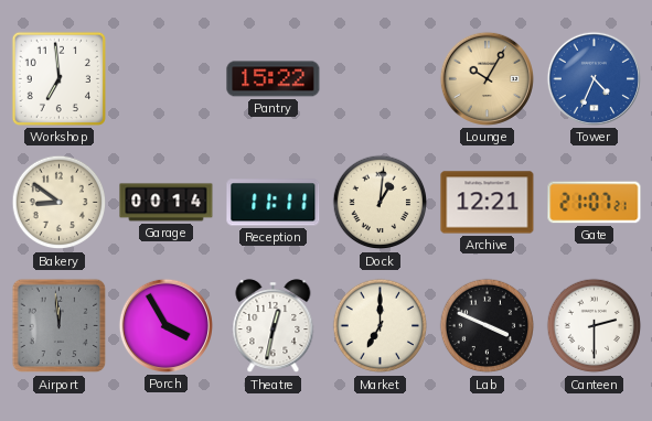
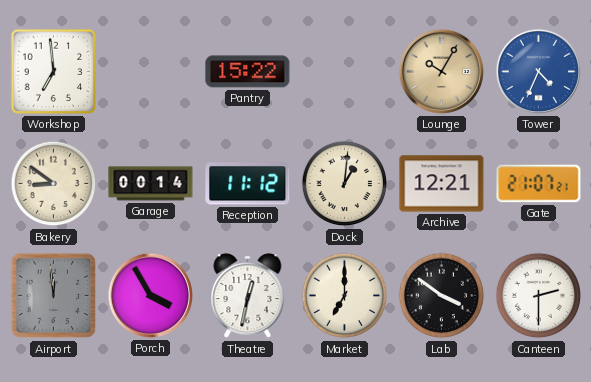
Reception: 11:11 -> 11:12
Lab: 3:49 -> 3:51
